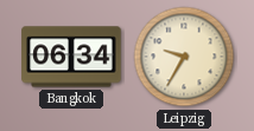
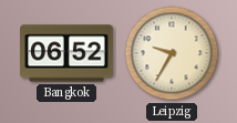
Bangkok: 06:34 -> 06:52
